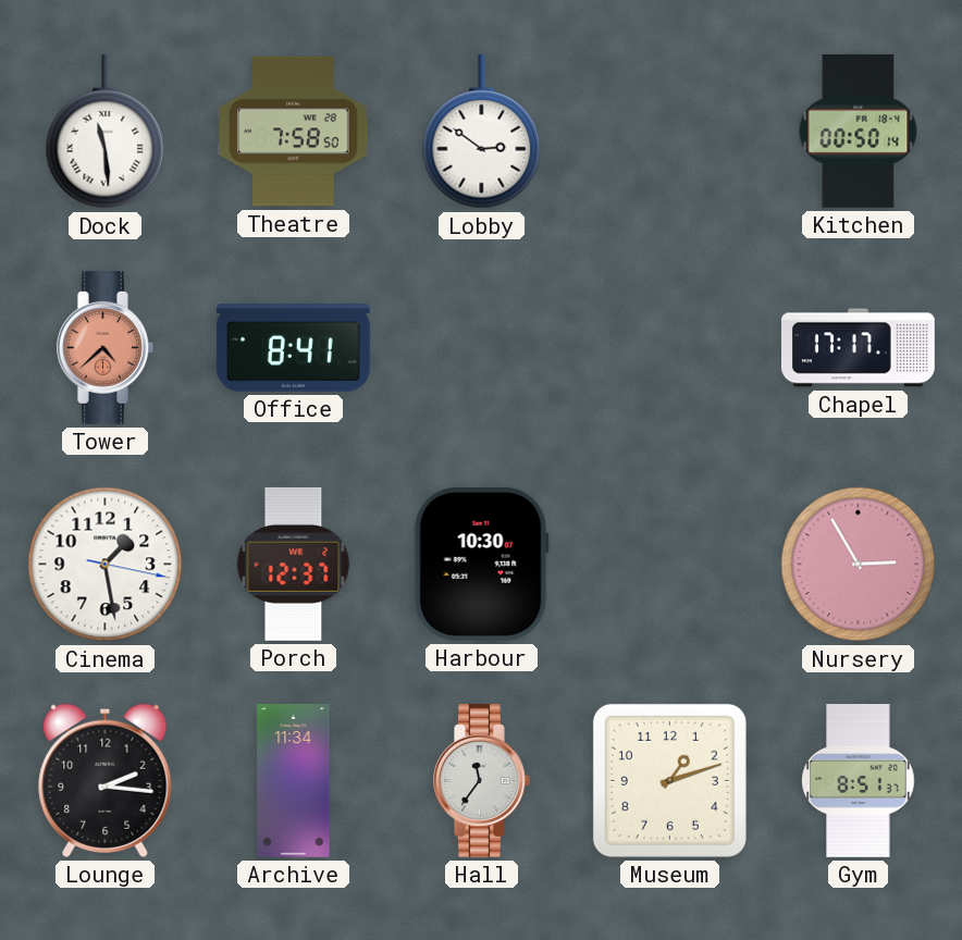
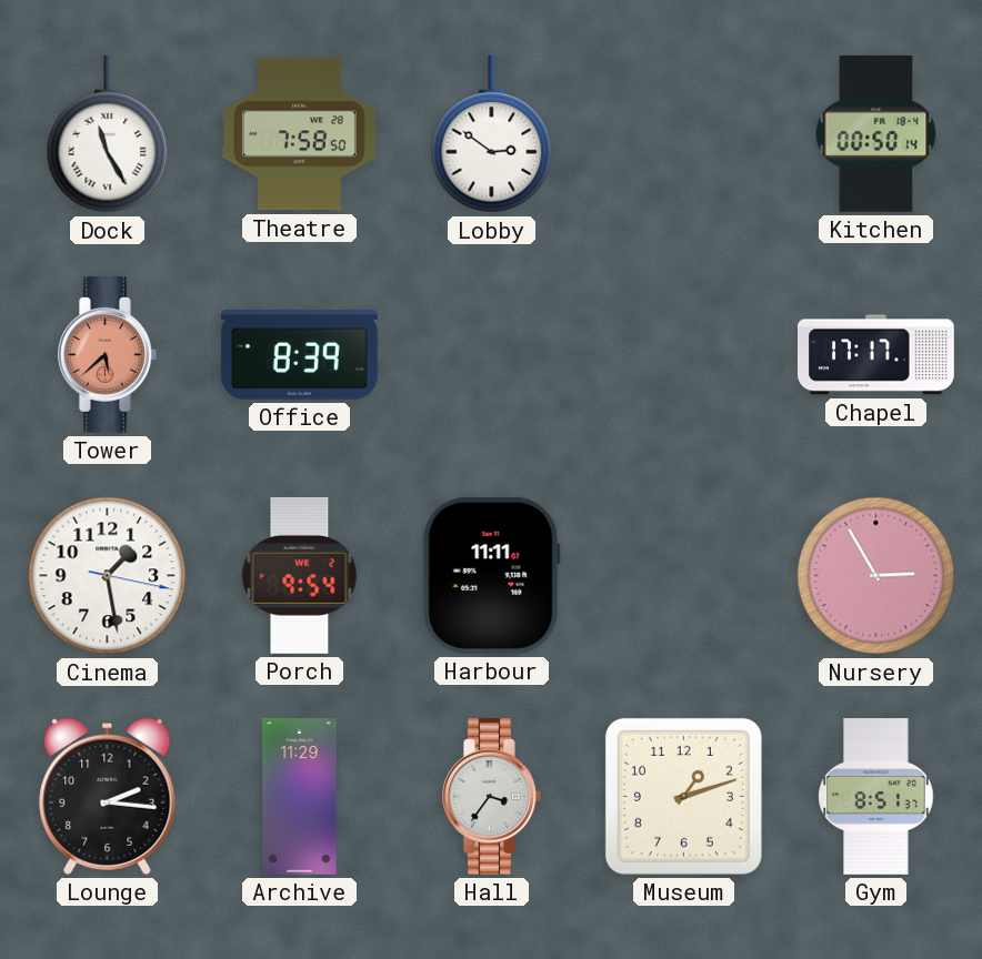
Dock: 11:29 -> 11:25
Tower: 4:38 -> 5:38
Office: 8:41 -> 8:39
Porch: 12:37 -> 9:54
Harbour: 10:30 -> 11:11
Archive: 11:34 -> 11:29
Hall: 11:36 -> 3:36
